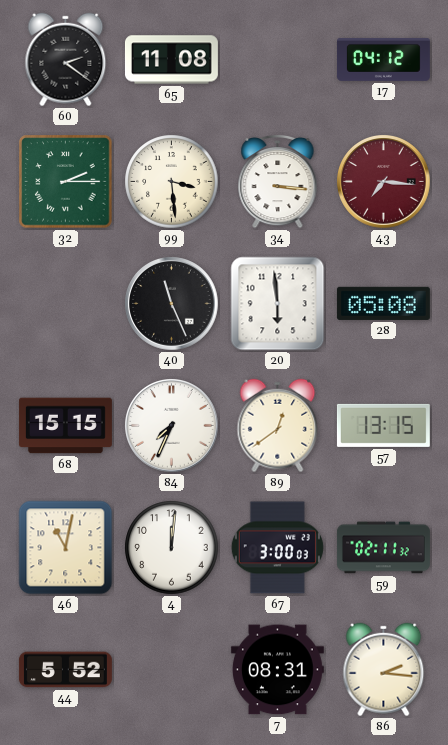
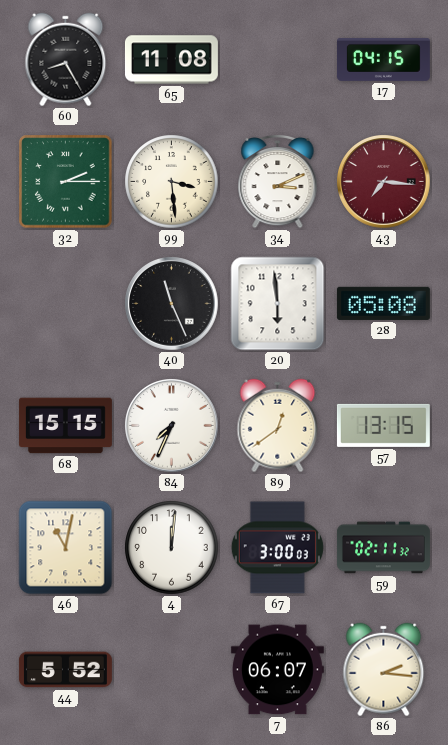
60: 2:21 -> 8:25
17: 04:12 -> 04:15
34: 3:16 -> 3:11
7: 08:31 -> 06:07
